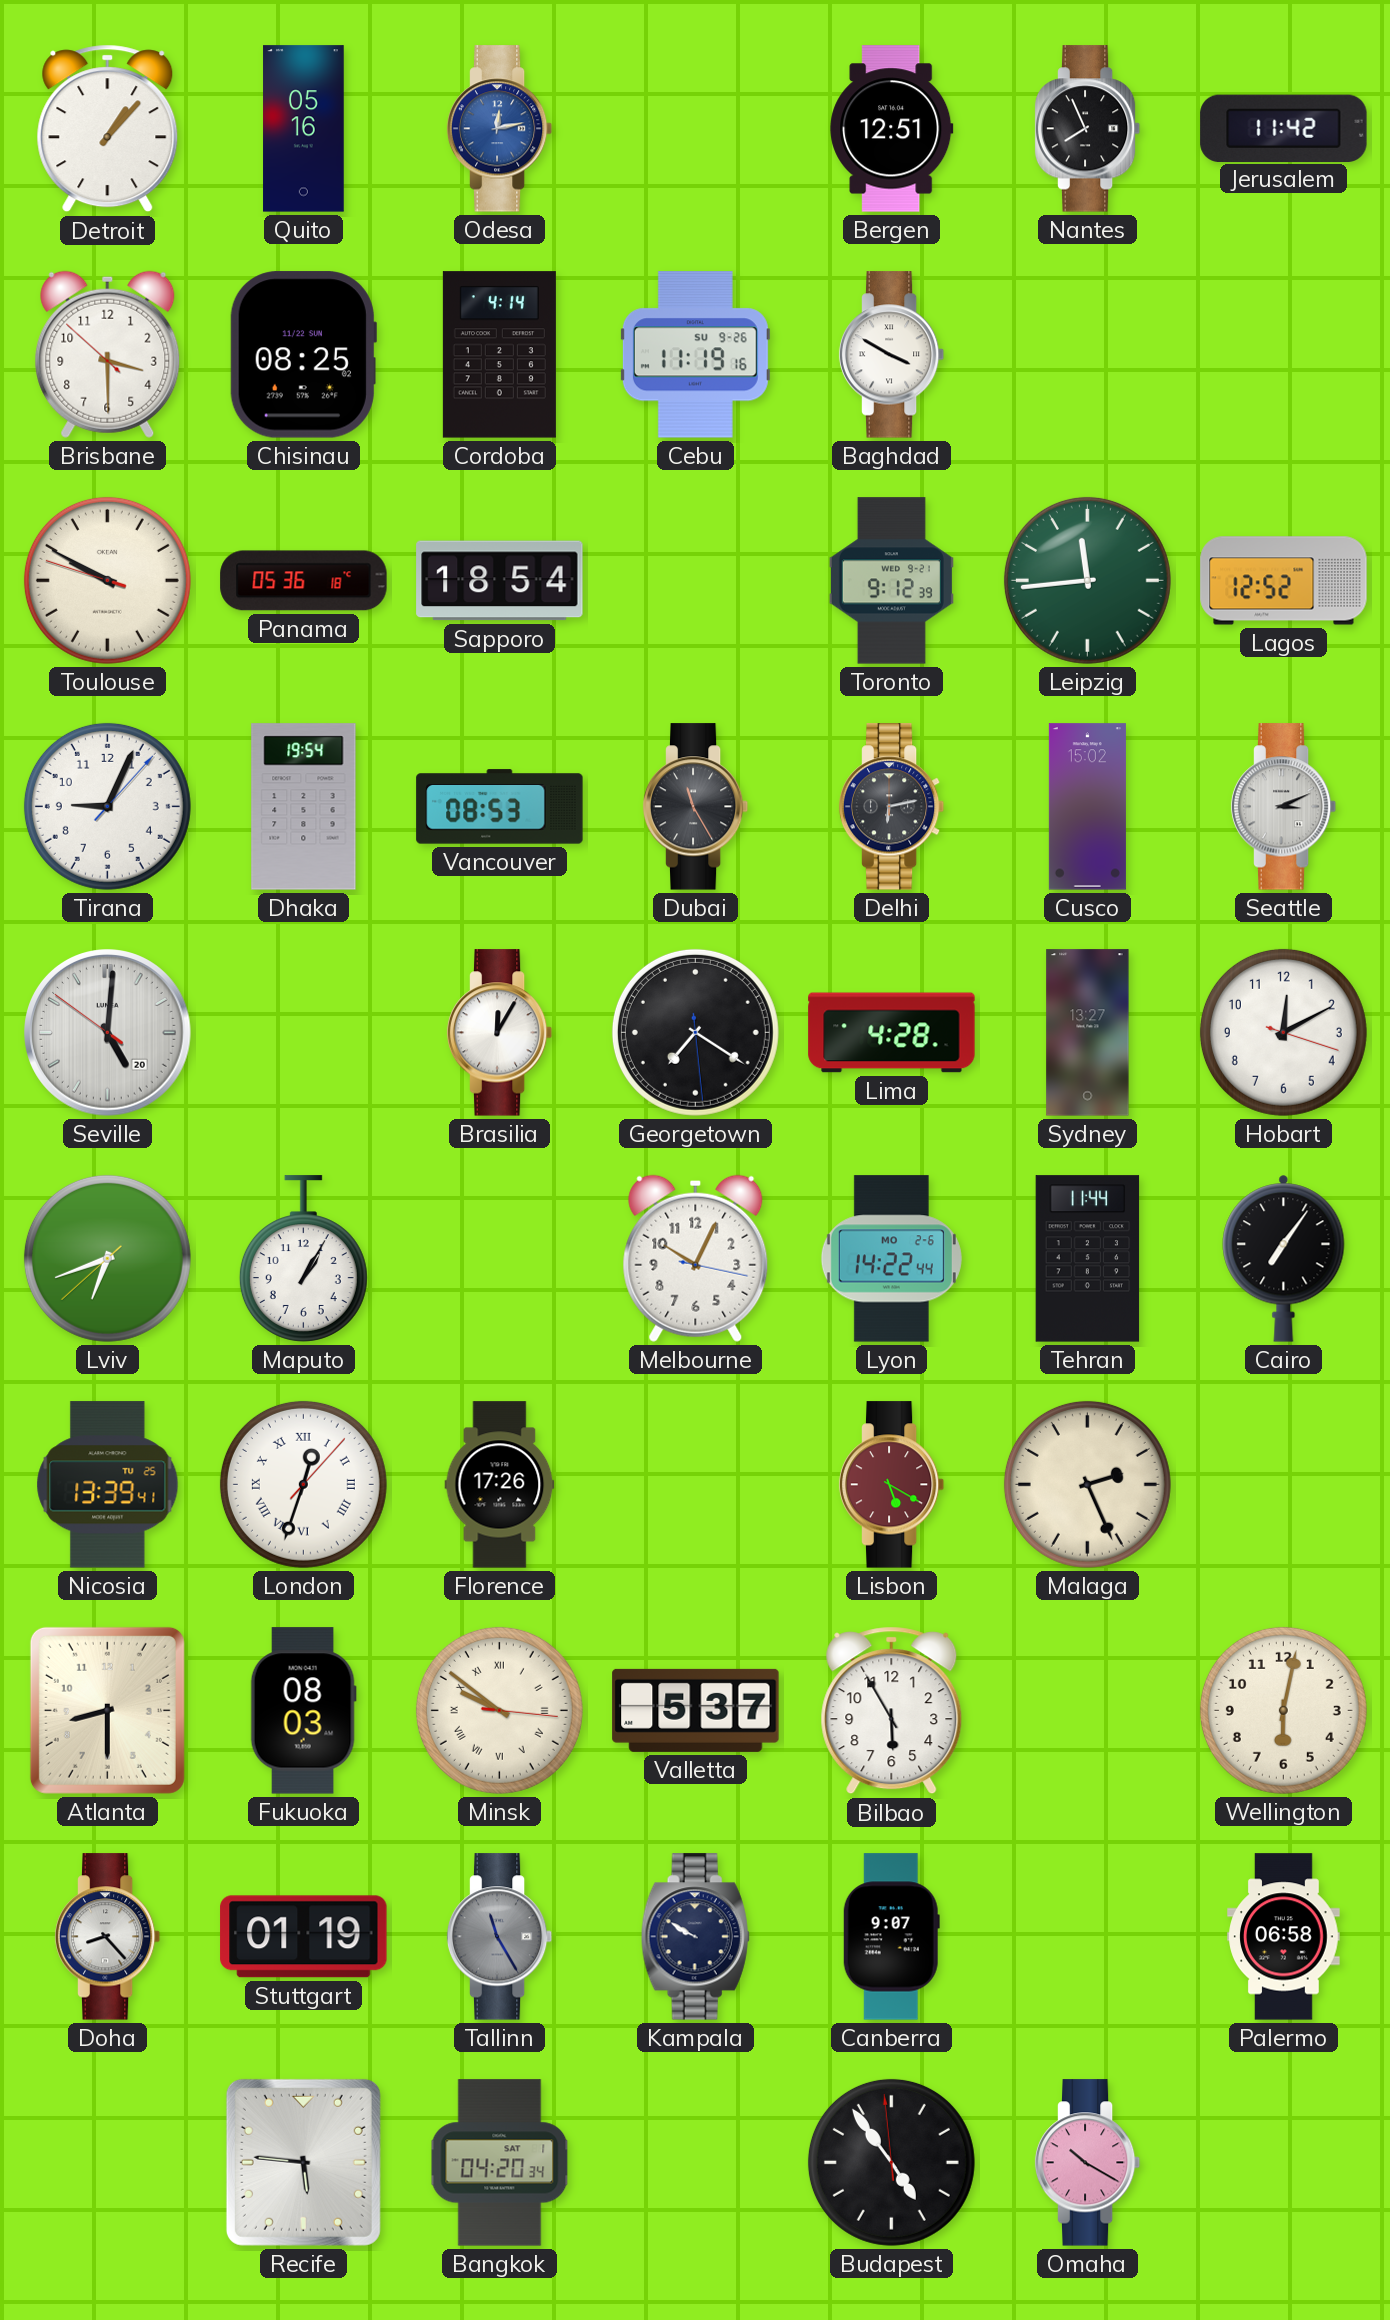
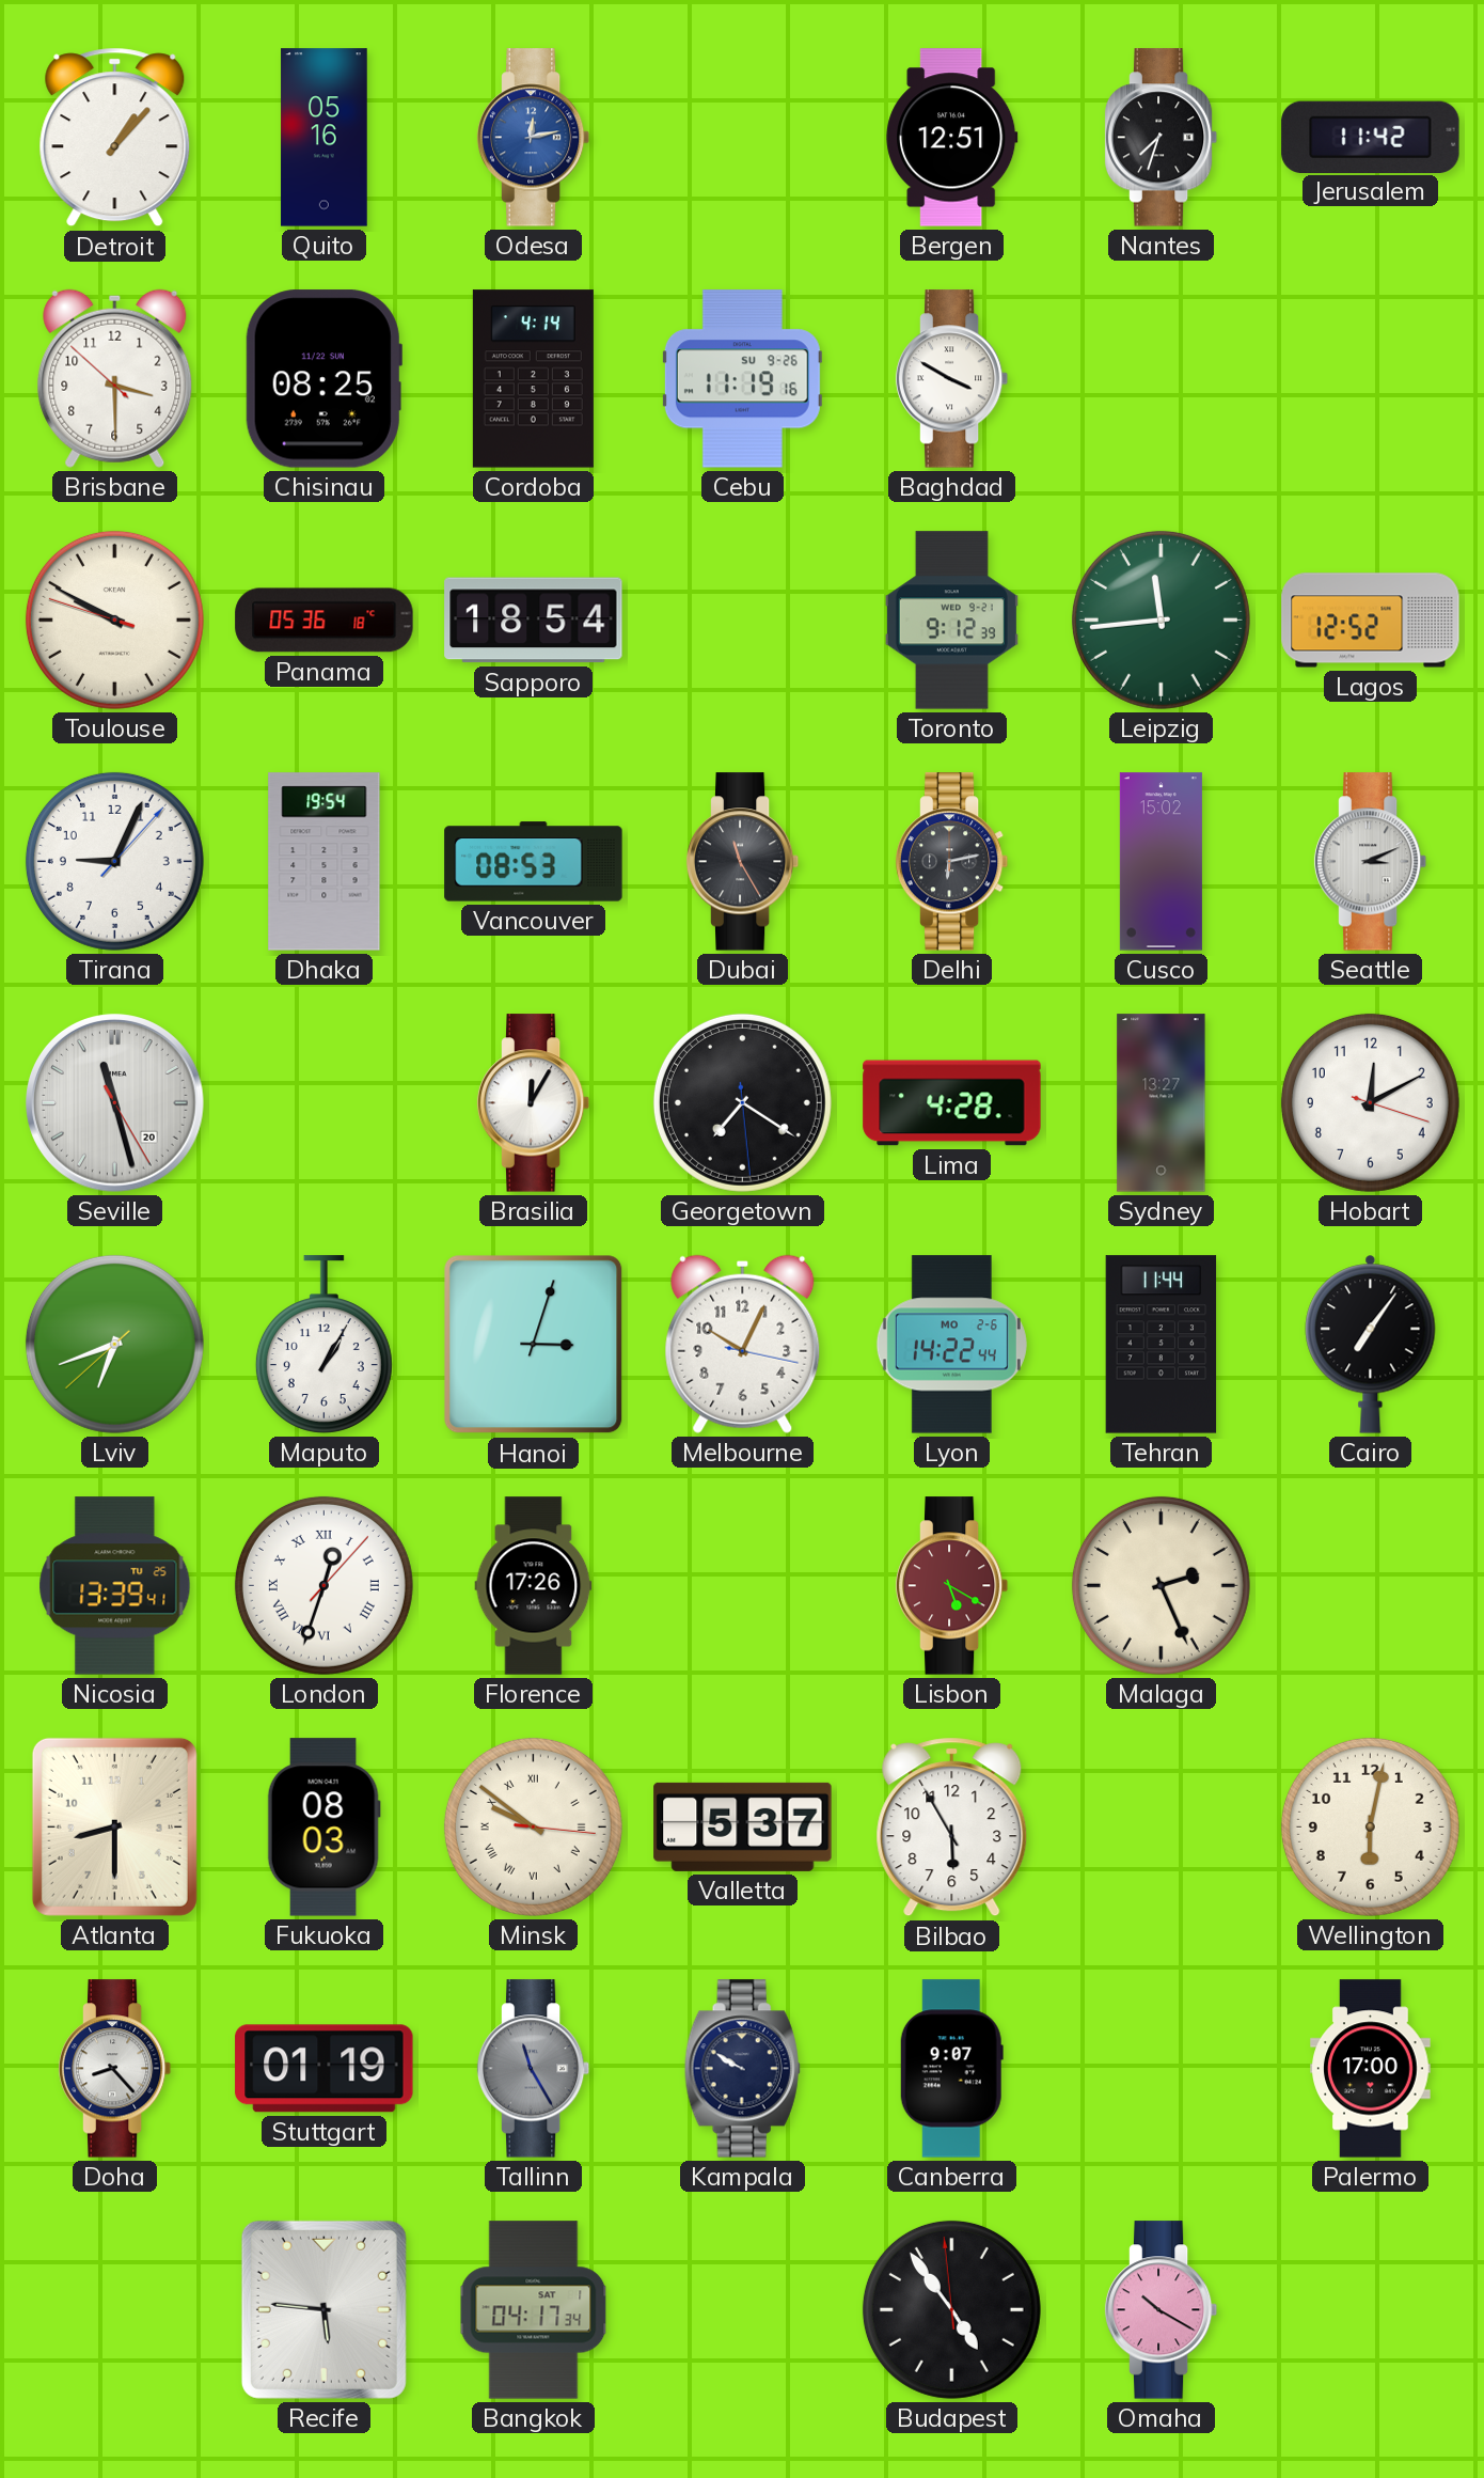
Nantes: 7:56 -> 7:33
Seville: 5:00 -> 11:27
Hanoi: none -> 3:03
Palermo: 06:58 -> 17:00
Bangkok: 04:20 -> 04:17
